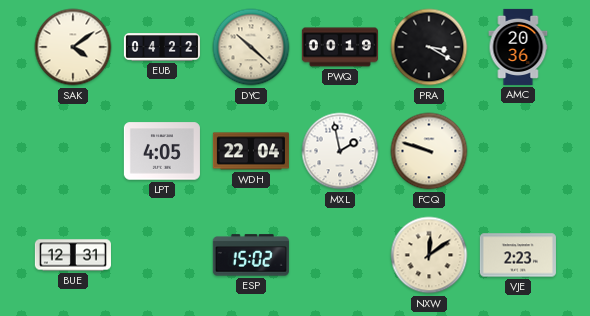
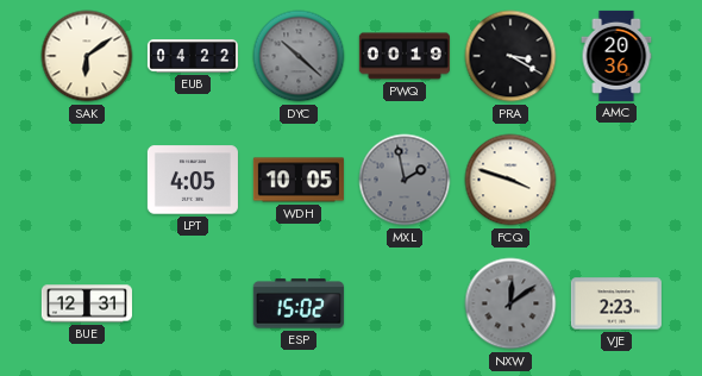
SAK: 4:09 -> 6:09
DYC dial: cream -> grey
WDH: 22:04 -> 10:05
MXL dial: white -> grey
FCQ: 9:48 -> 3:48
NXW dial: cream -> grey
